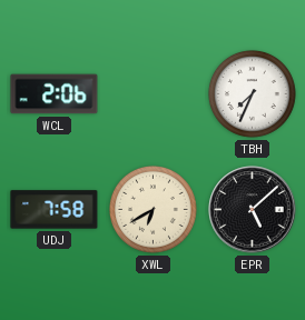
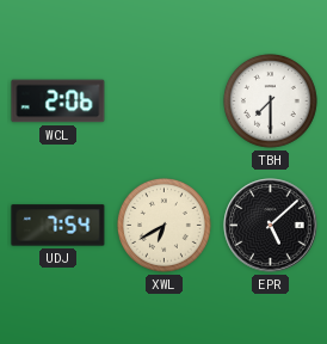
TBH: 7:34 -> 7:30
UDJ: 7:58 -> 7:54
